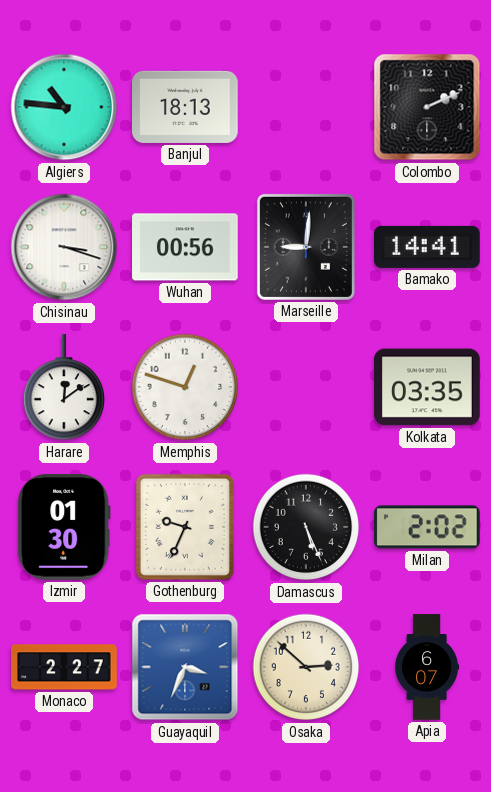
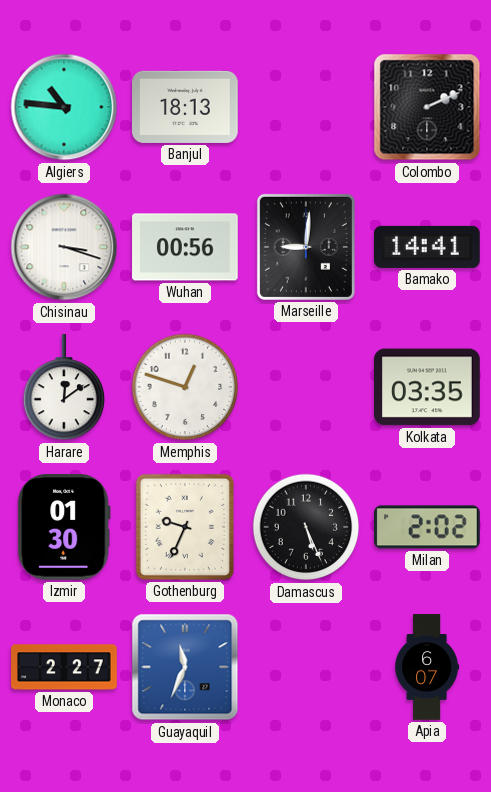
Guayaquil: 3:34 -> 11:34
Osaka: 2:52 -> none
